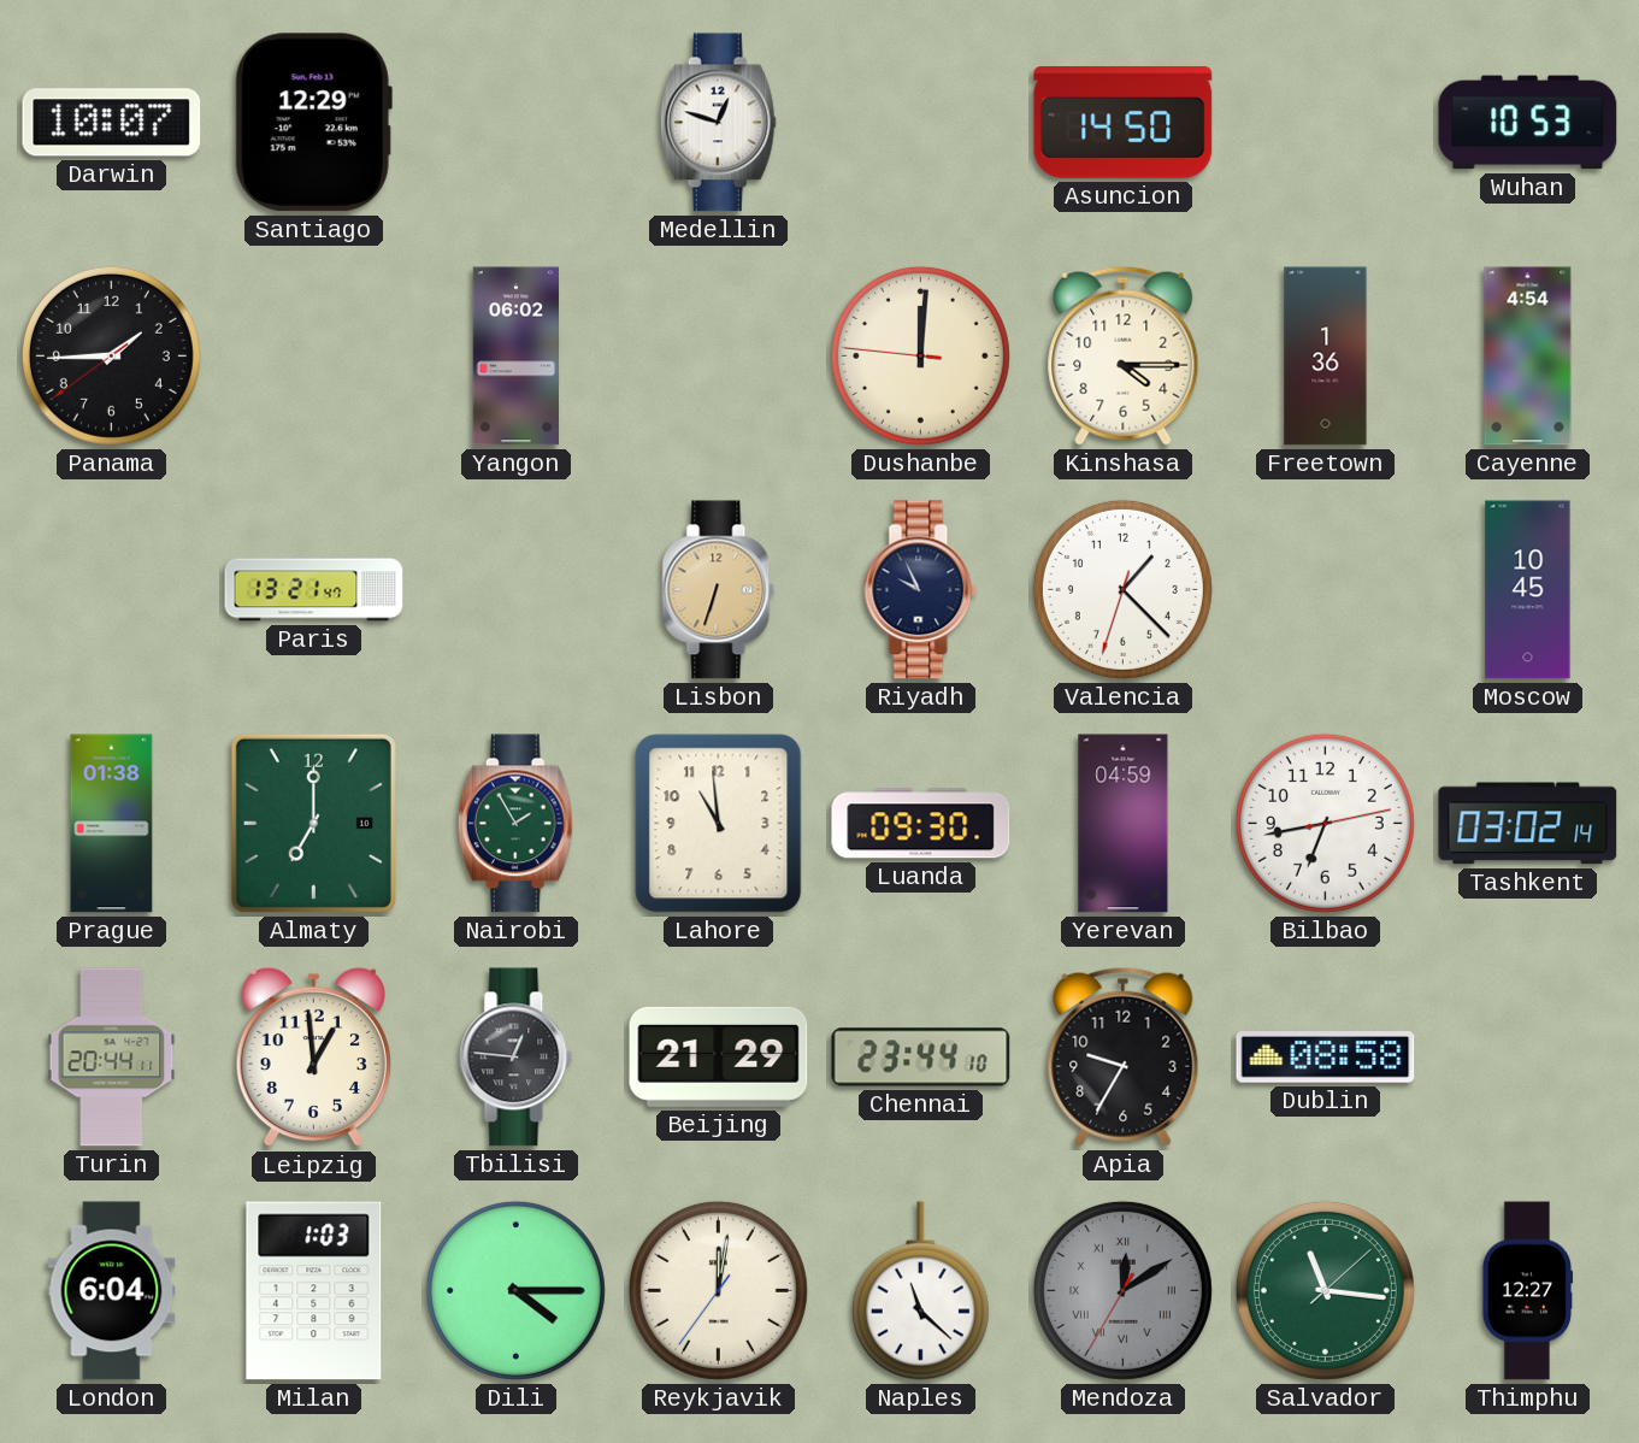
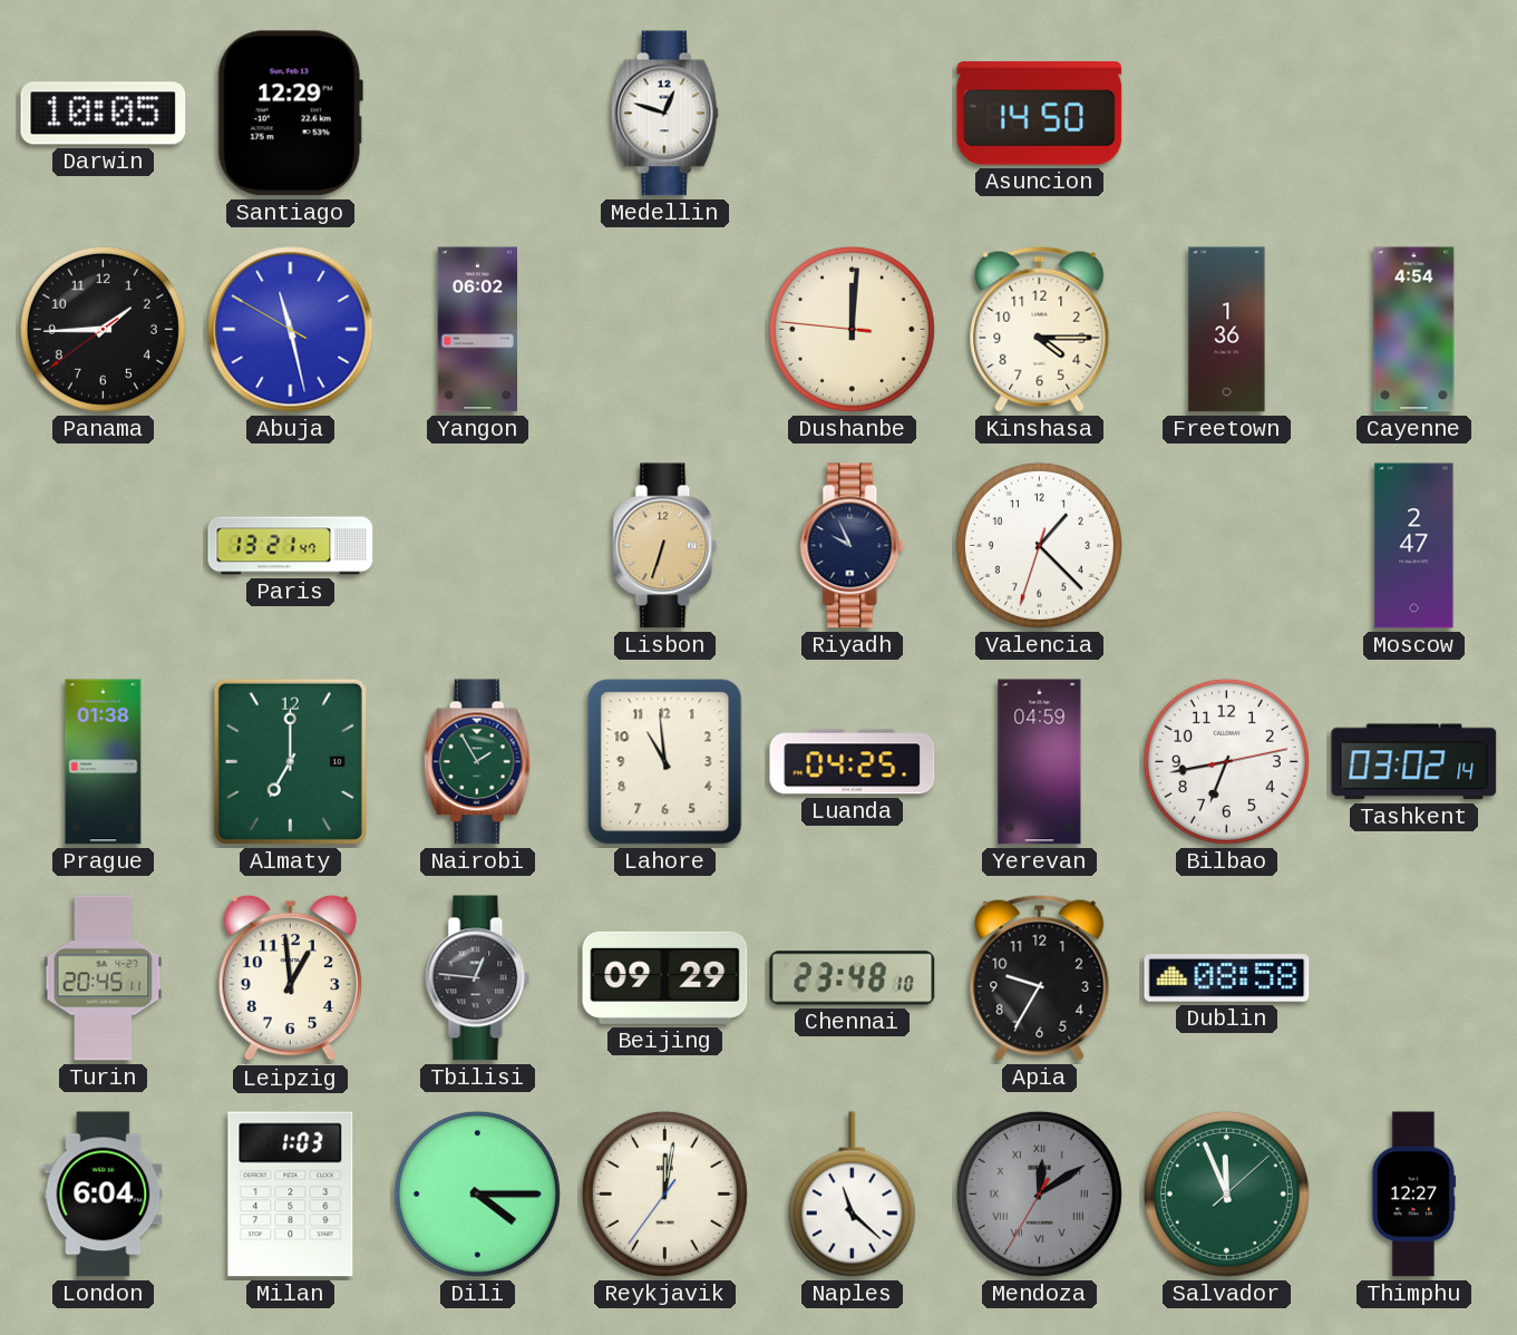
Darwin: 10:07 -> 10:05
Wuhan: 10:53 -> none
Abuja: none -> 11:27
Moscow: 10:45 -> 2:47
Luanda: 09:30 -> 04:25
Turin: 20:44 -> 20:45
Beijing: 21:29 -> 09:29
Chennai: 23:44 -> 23:48
Salvador: 11:16 -> 11:56
